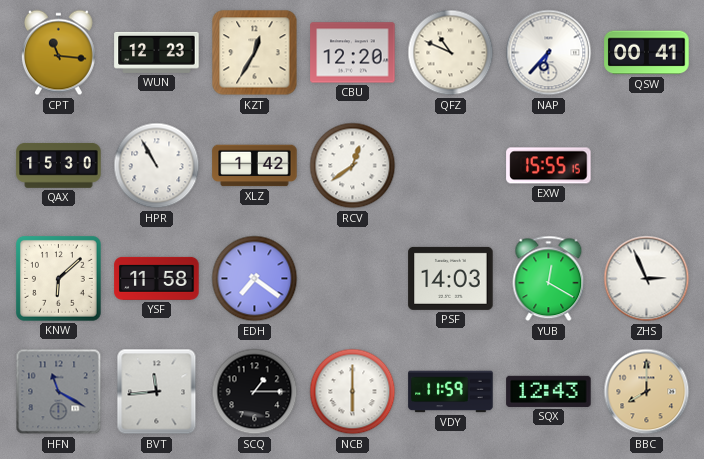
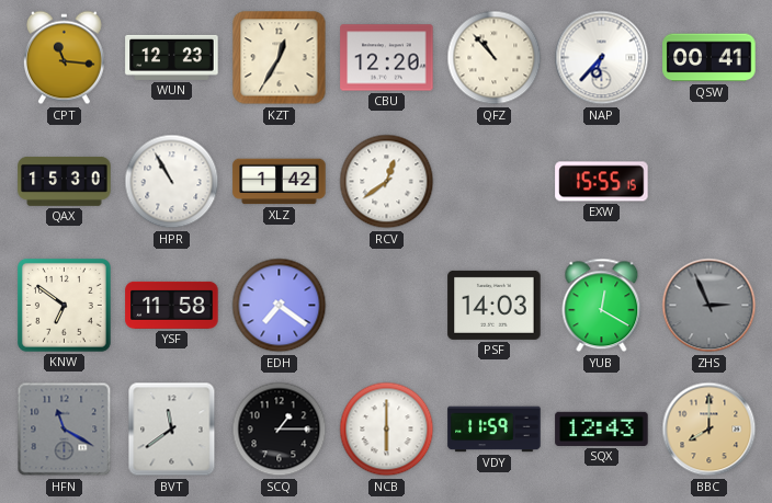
QFZ: 10:49 -> 10:53
KNW: 6:08 -> 6:51
ZHS dial: white -> grey
BVT: 11:44 -> 11:39
